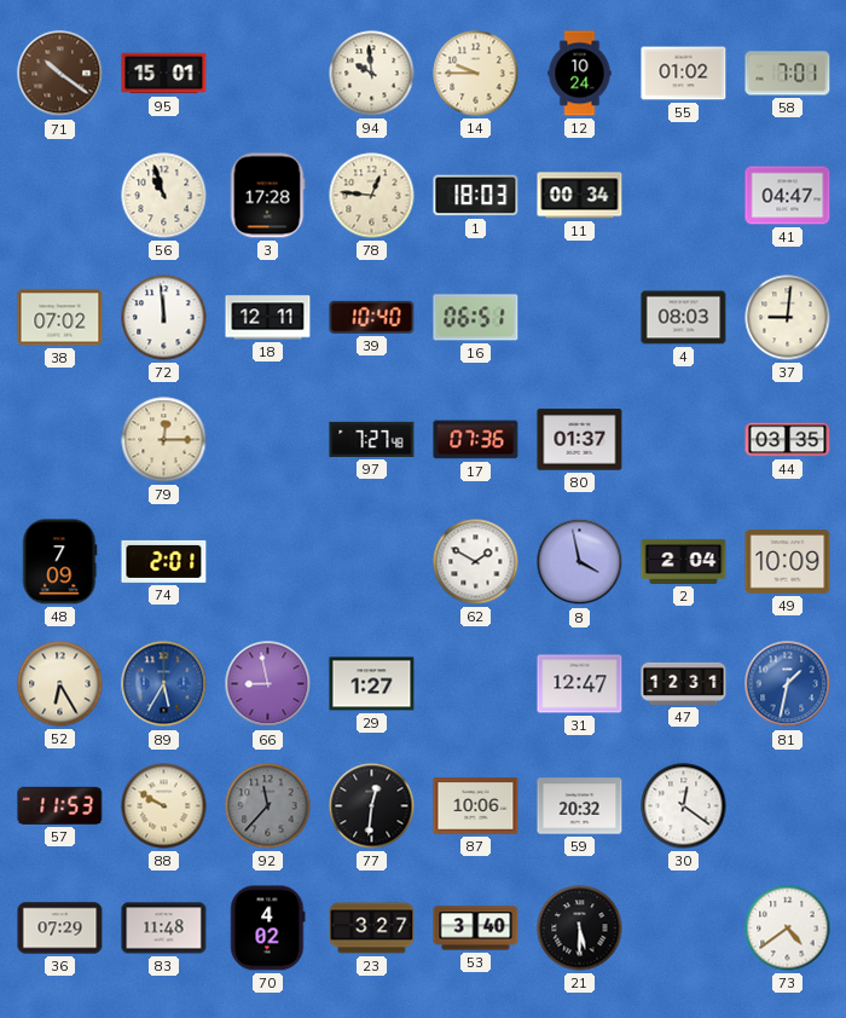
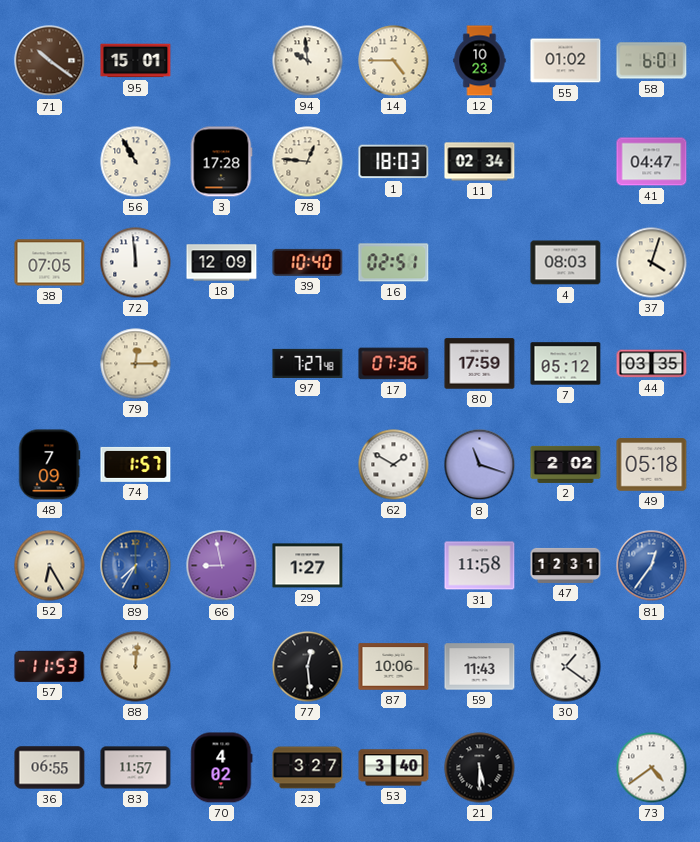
14: 9:45 -> 4:45
12: 10:24 -> 10:23
58: 7:01 -> 6:01
56: 10:57 -> 10:55
11: 00:34 -> 02:34
38: 07:02 -> 07:05
18: 12:11 -> 12:09
16: 06:51 -> 02:51
37: 9:01 -> 4:03
80: 01:37 -> 17:59
7: none -> 05:12
74: 2:01 -> 1:57
8: 3:58 -> 11:18
2: 2:04 -> 2:02
49: 10:09 -> 05:18
89: 5:35 -> 7:35
31: 12:47 -> 11:58
81: 1:32 -> 12:36
88: 9:50 -> 12:01
92: 11:37 -> none
77: 12:31 -> 12:29
59: 20:32 -> 11:43
30: 12:21 -> 1:21
36: 07:29 -> 06:55
83: 11:48 -> 11:57
